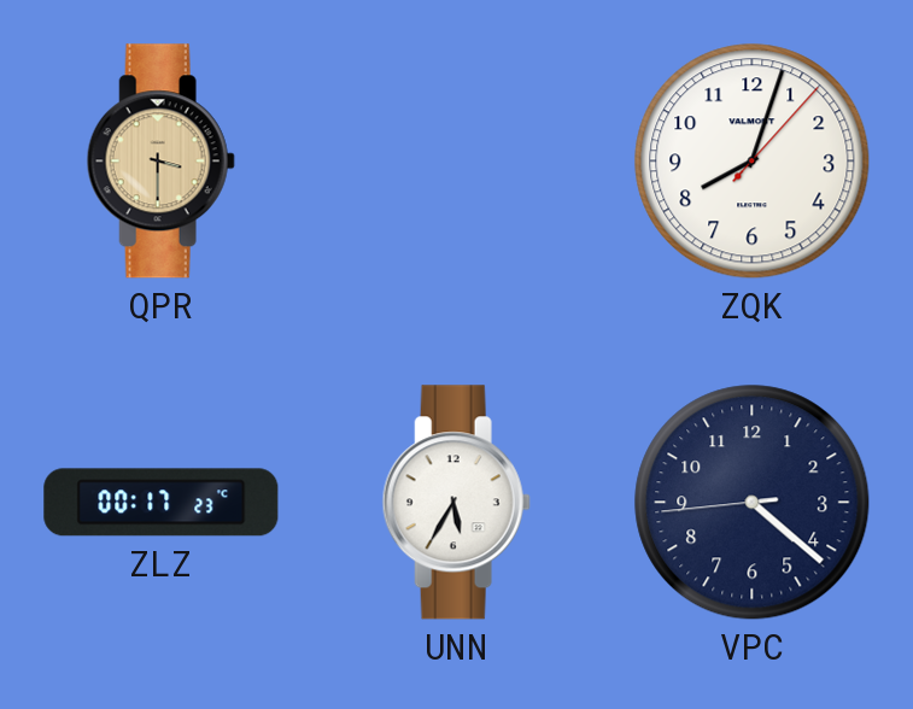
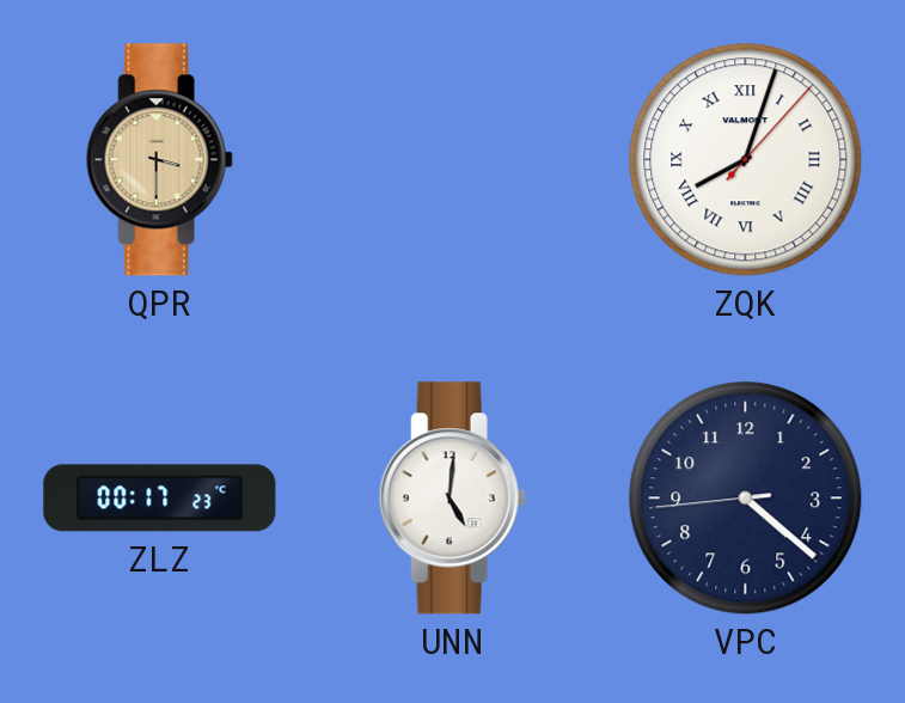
ZQK numerals: Arabic -> Roman
UNN: 5:35 -> 5:01
